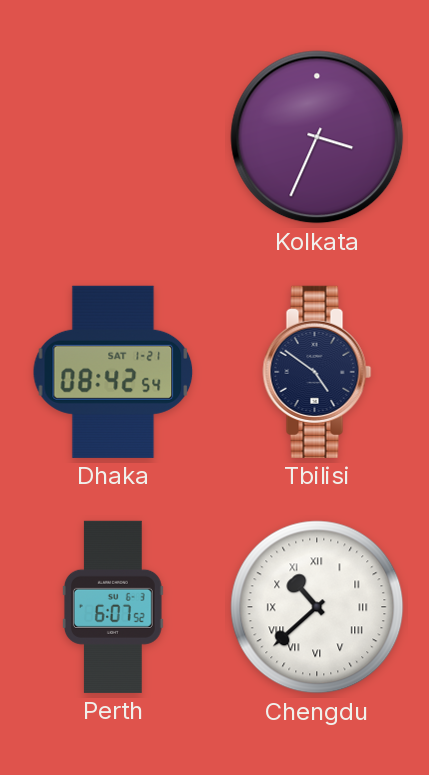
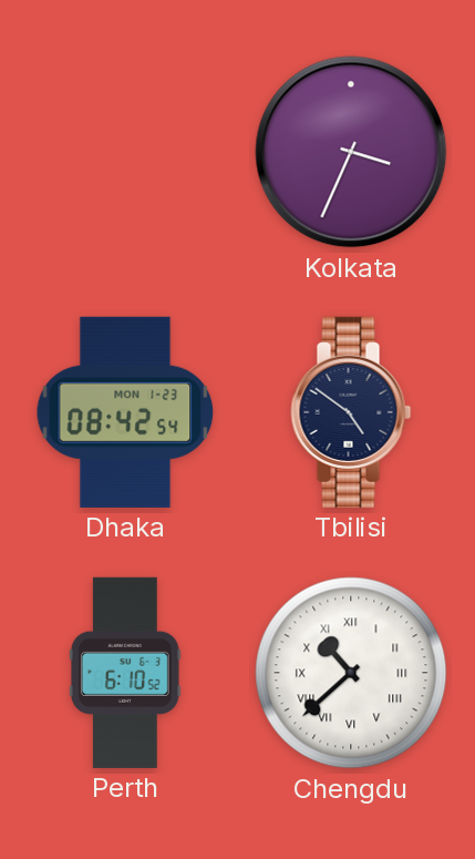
Dhaka date: SAT 1-21 -> MON 1-23
Perth: 6:07 -> 6:10
